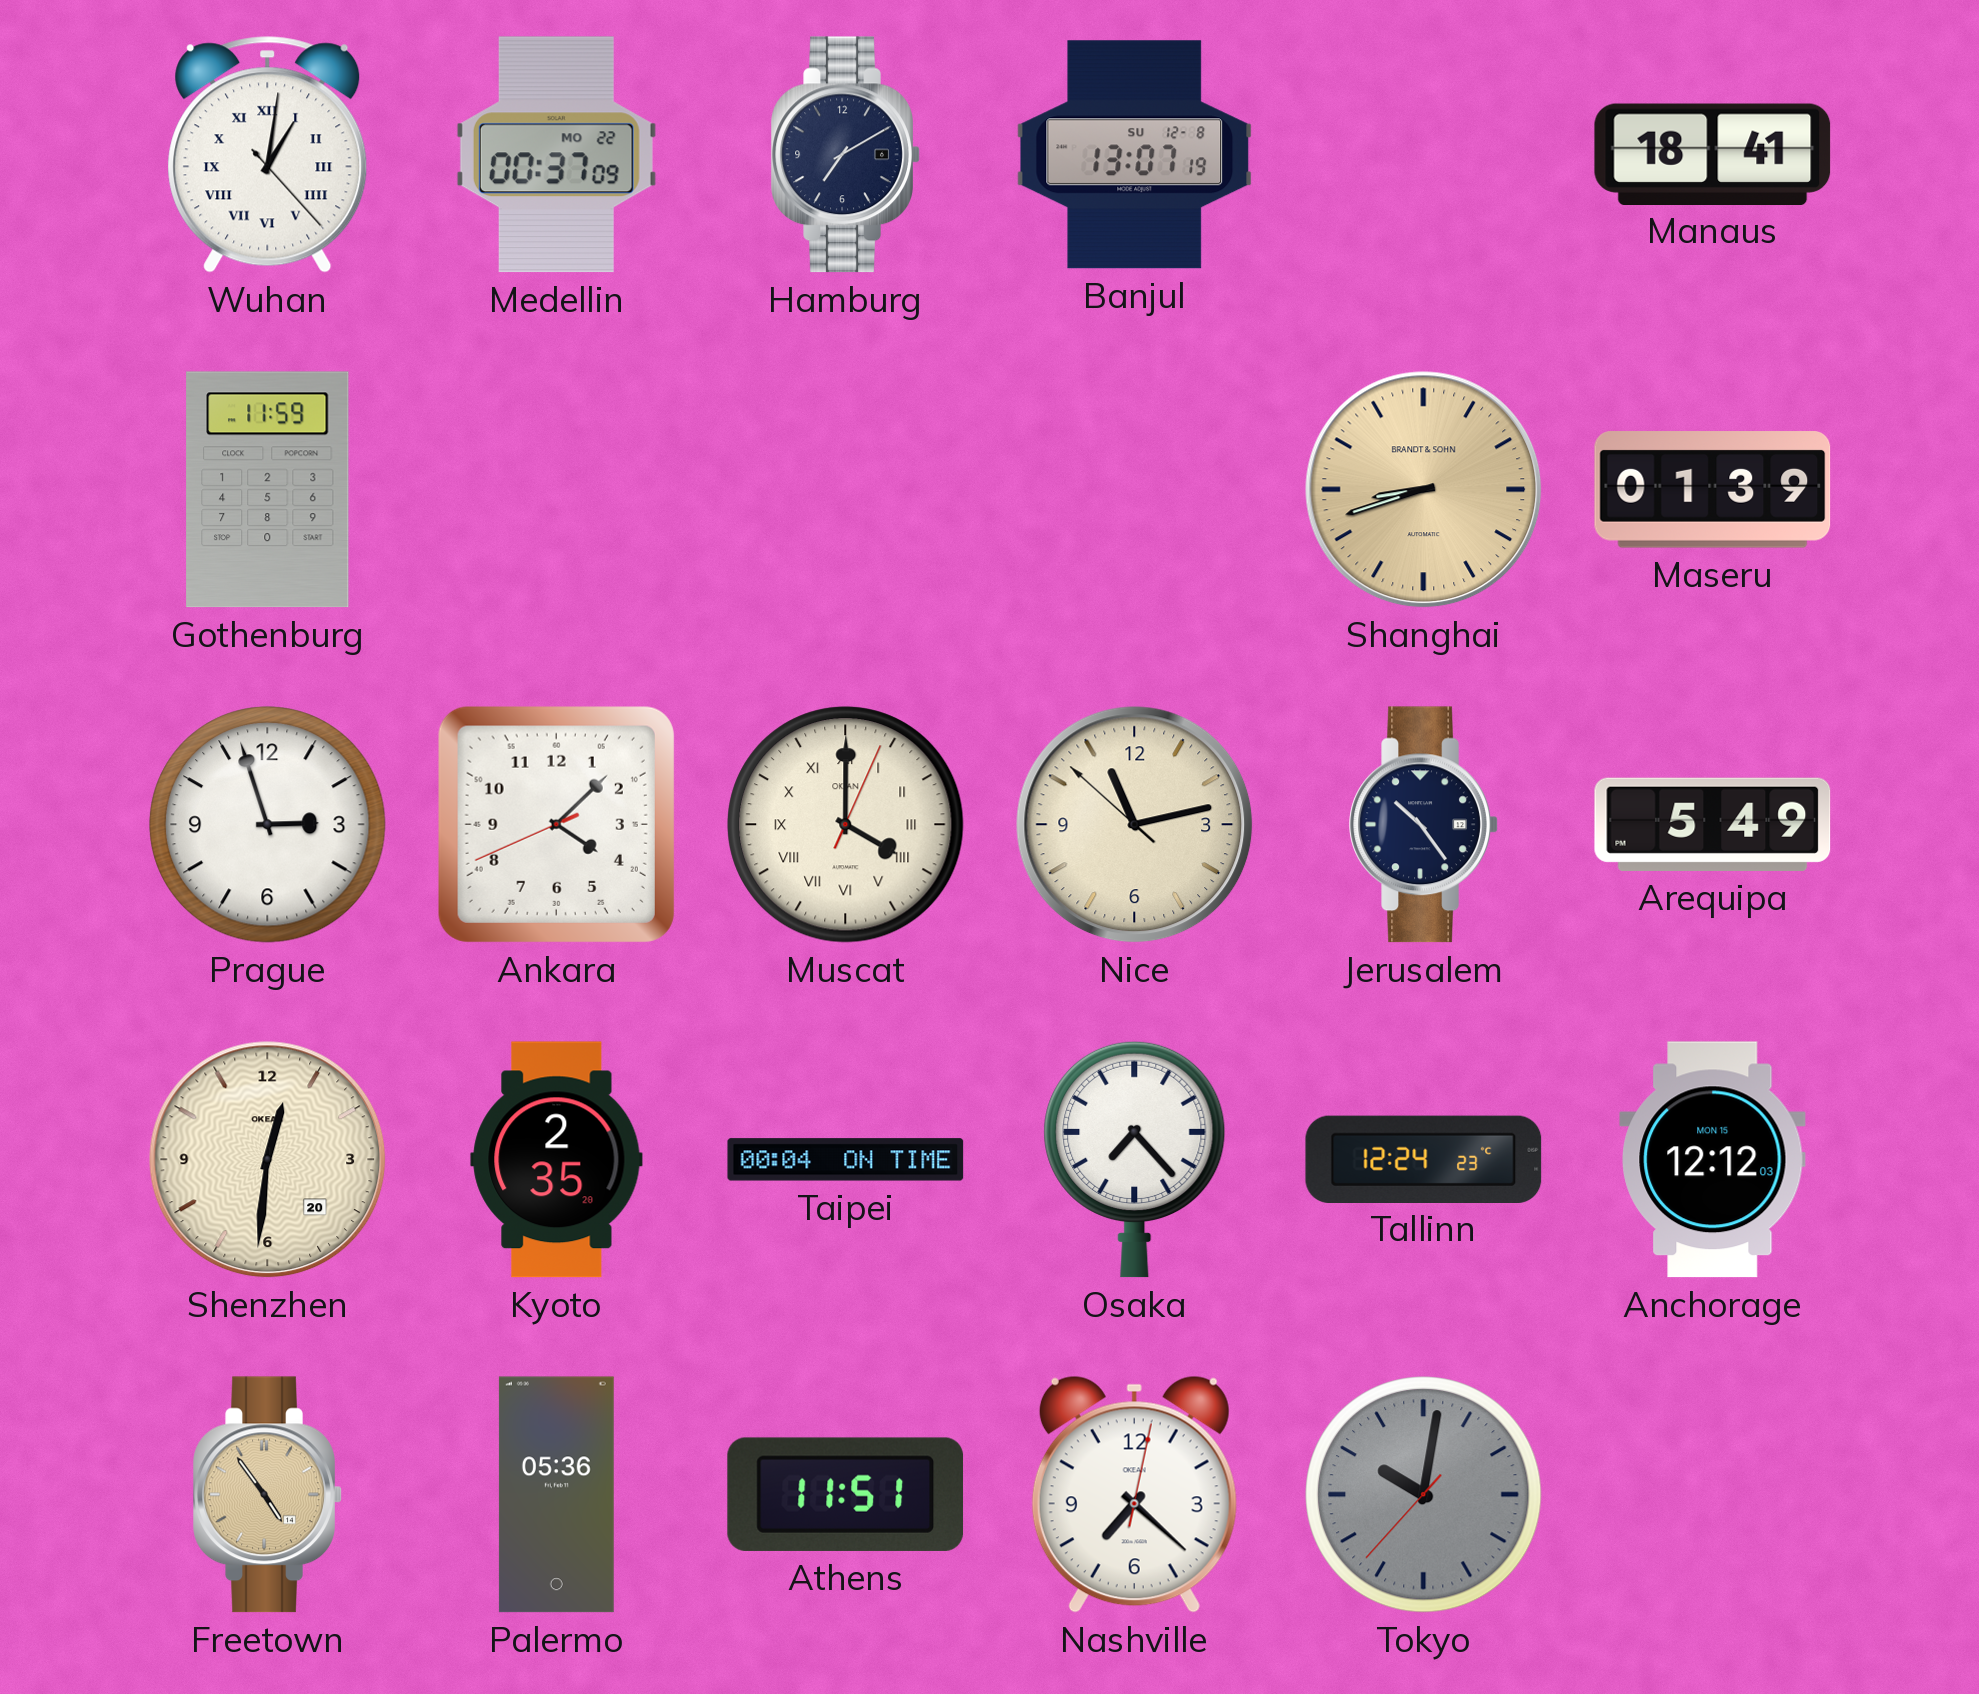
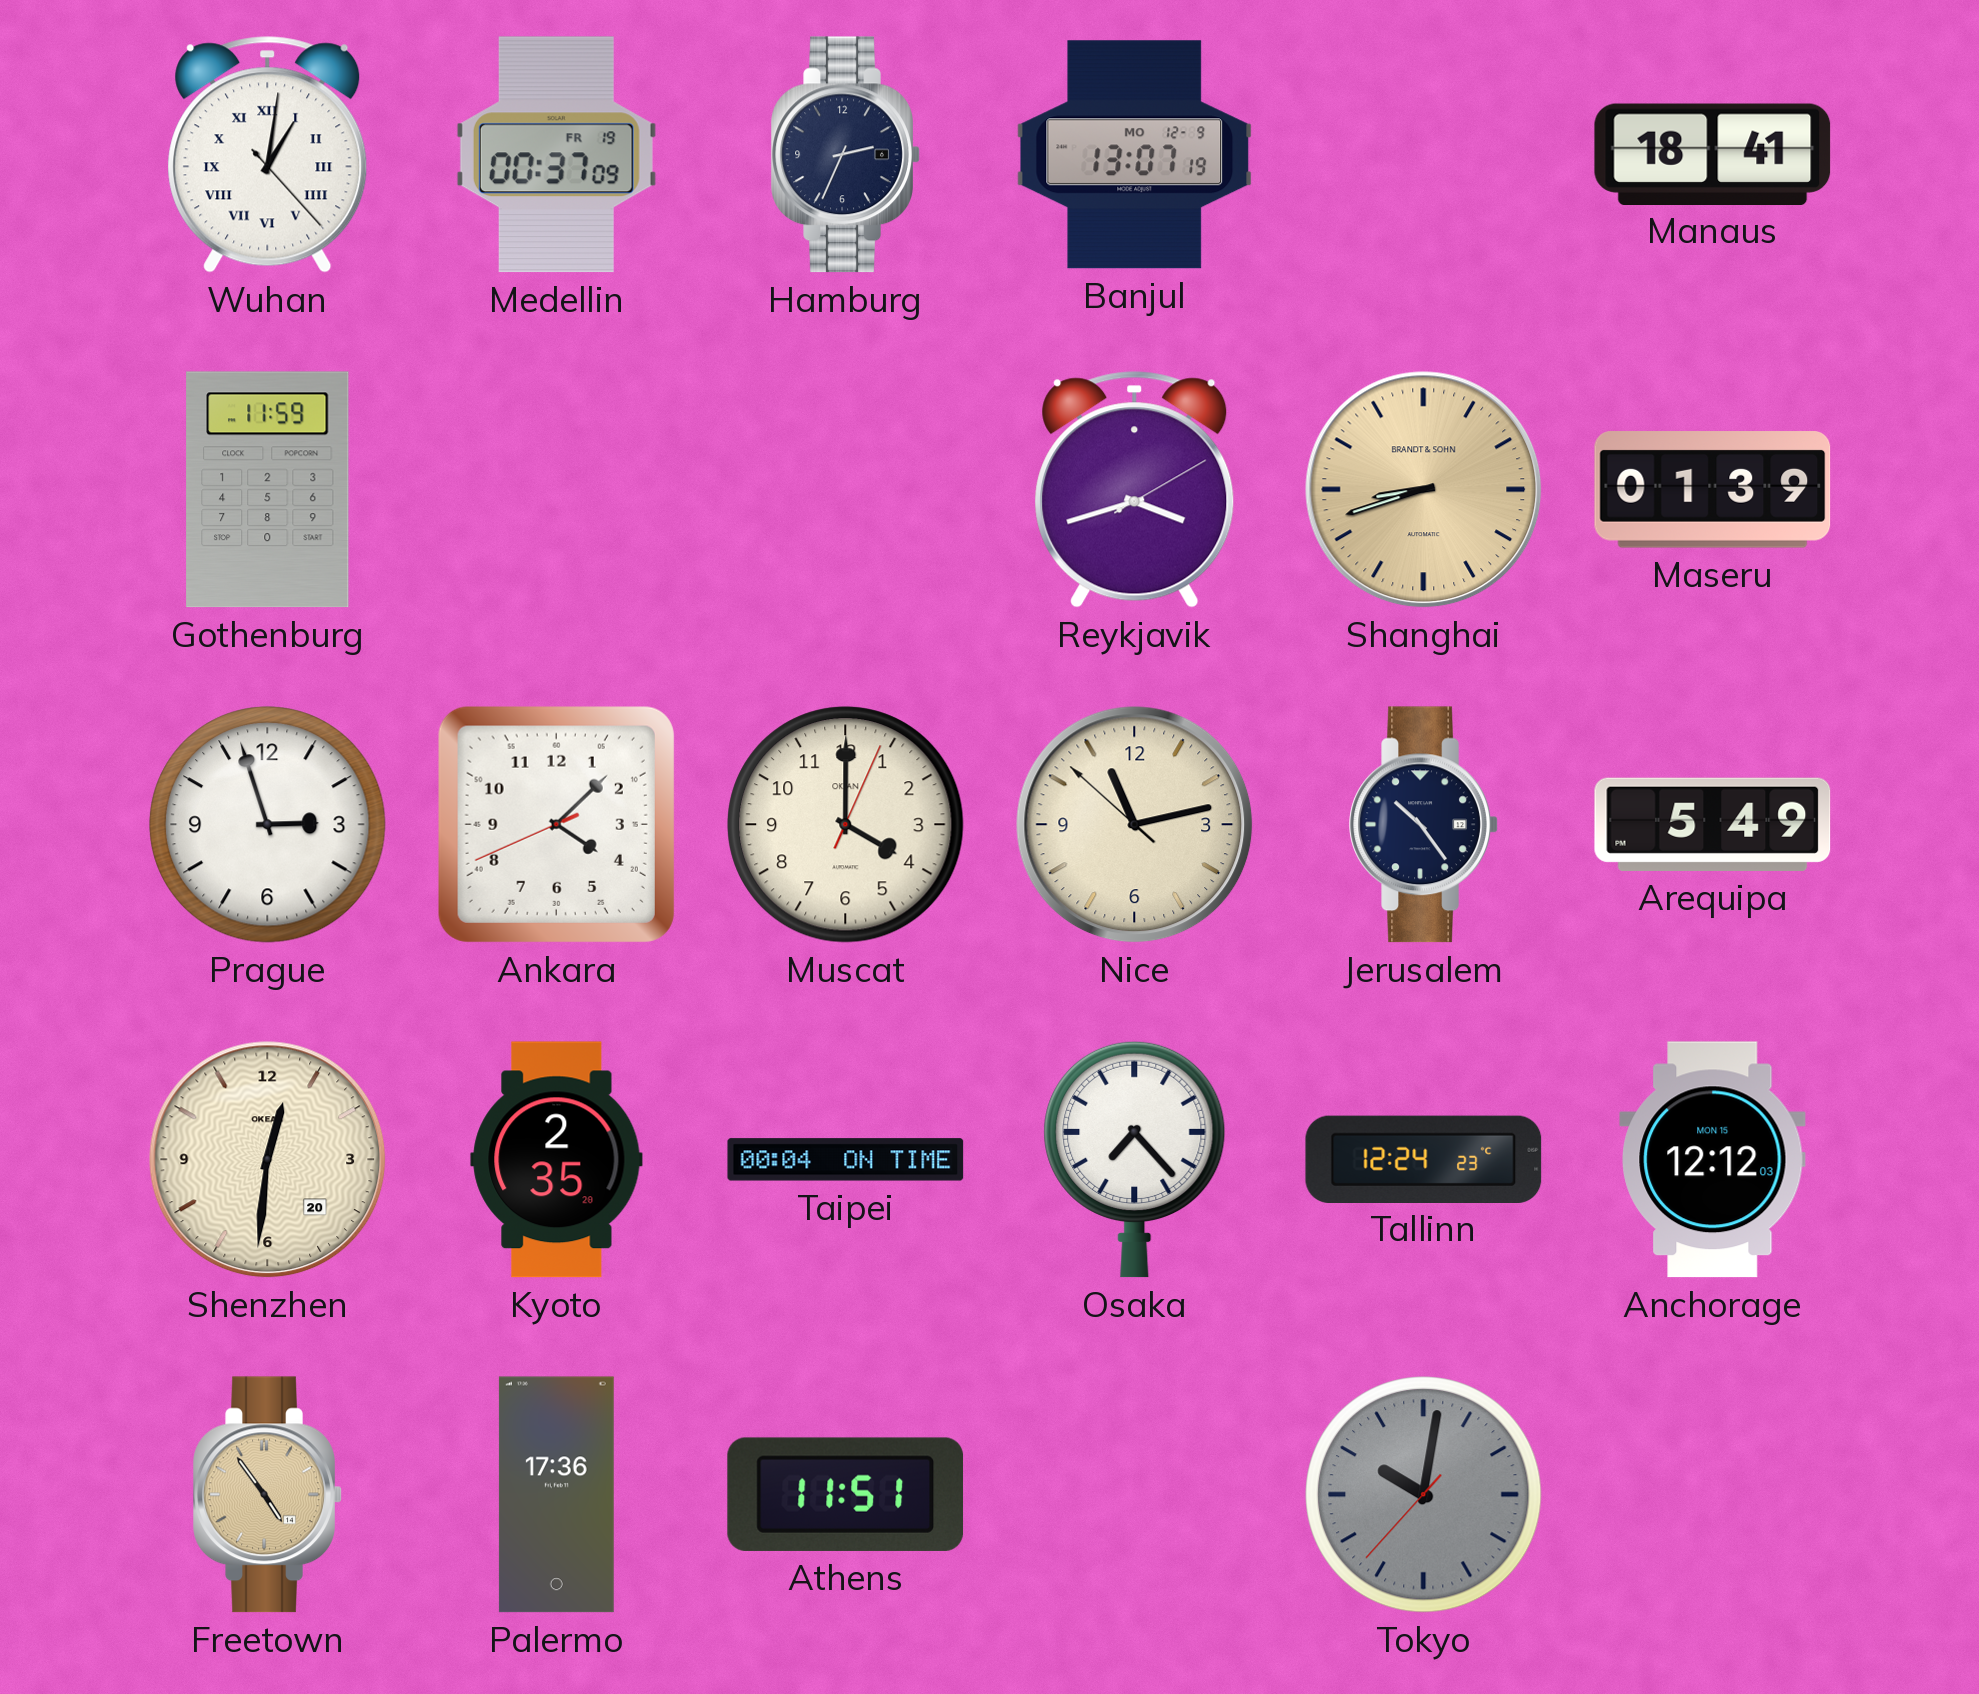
Medellin date: MO 22 -> FR 19
Hamburg: 7:10 -> 2:34
Banjul date: SU 12-8 -> MO 12-9
Reykjavik: none -> 3:42
Muscat numerals: Roman -> Arabic
Palermo: 05:36 -> 17:36
Nashville: 7:22 -> none
